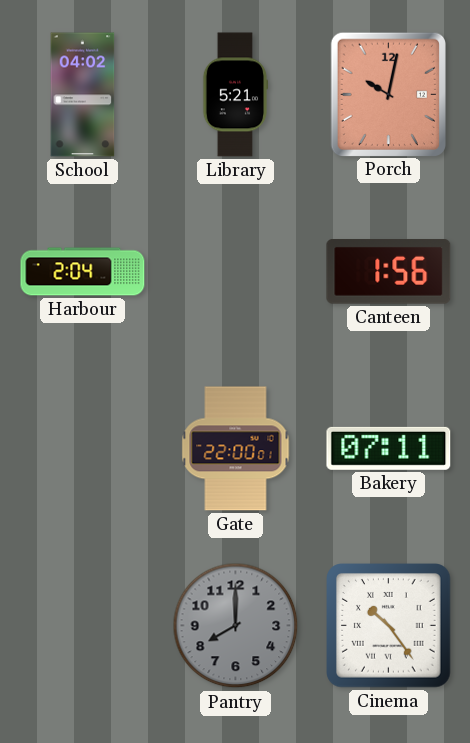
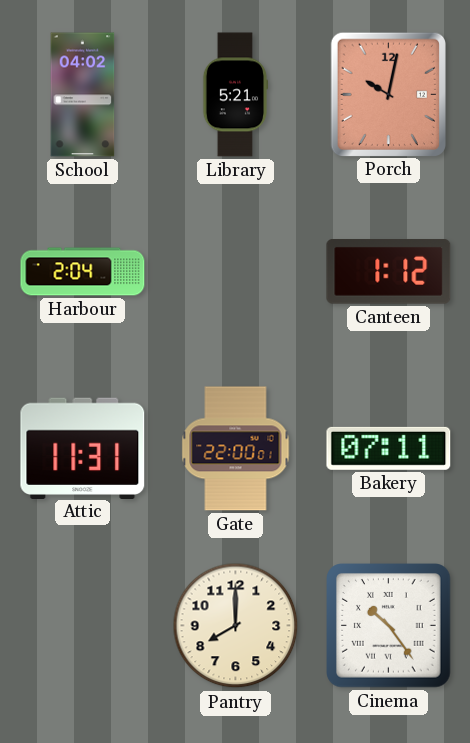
Canteen: 1:56 -> 1:12
Attic: none -> 11:31
Pantry dial: grey -> cream
